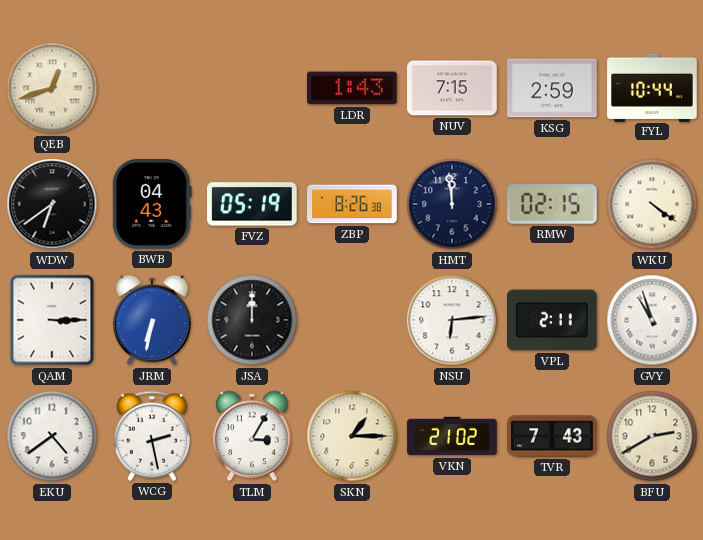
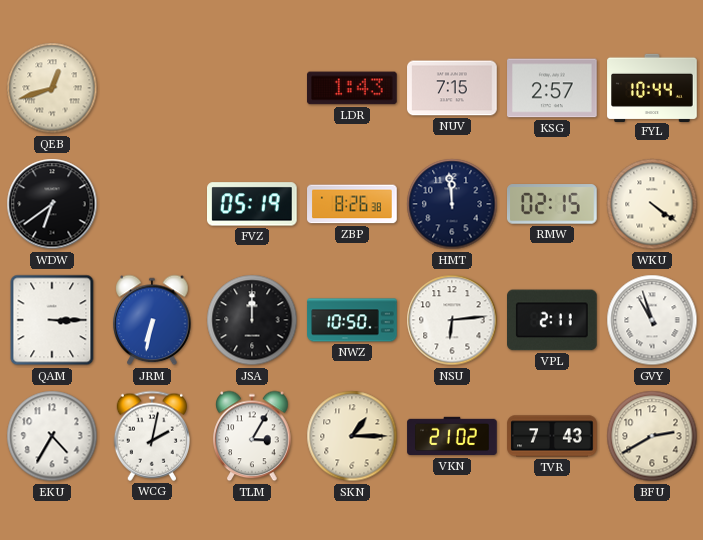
KSG: 2:59 -> 2:57
BWB: 04:43 -> none
NWZ: none -> 10:50
EKU: 4:39 -> 4:35
WCG: 2:28 -> 2:02
